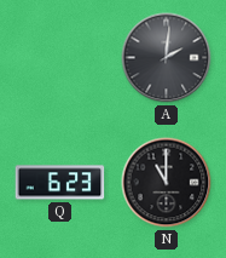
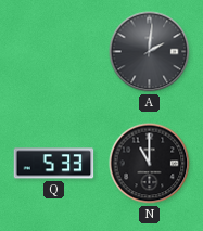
Q: 6:23 -> 5:33
